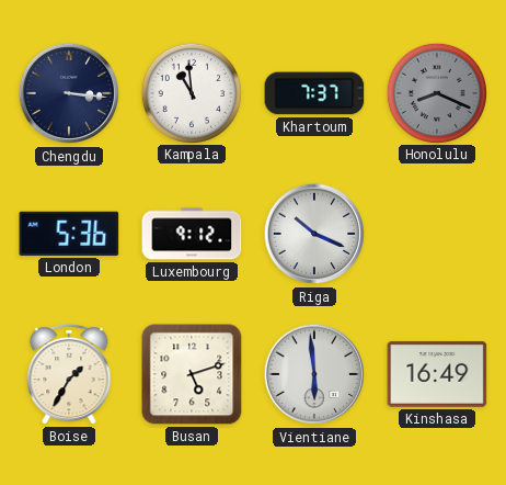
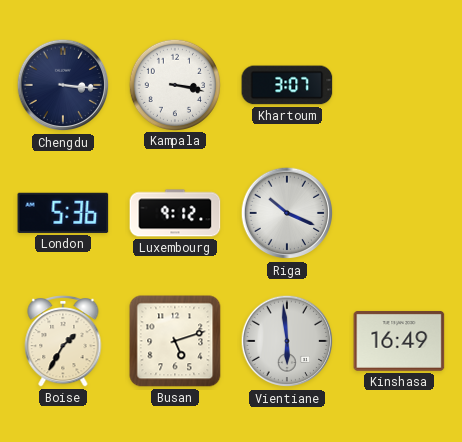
Kampala: 10:59 -> 3:17
Khartoum: 7:37 -> 3:07
Honolulu: 8:19 -> none
